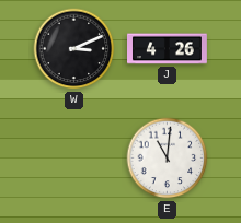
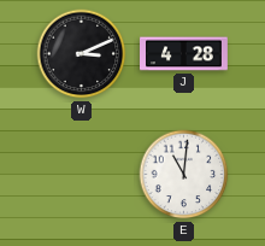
J: 4:26 -> 4:28
